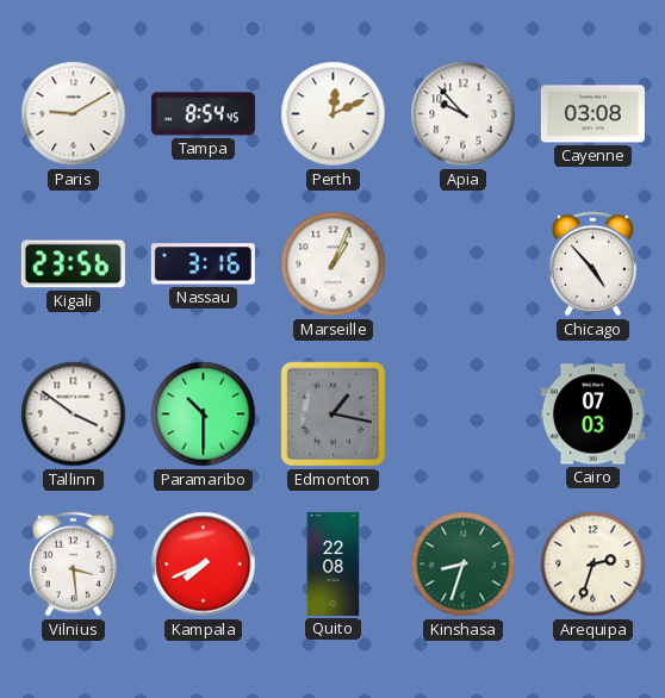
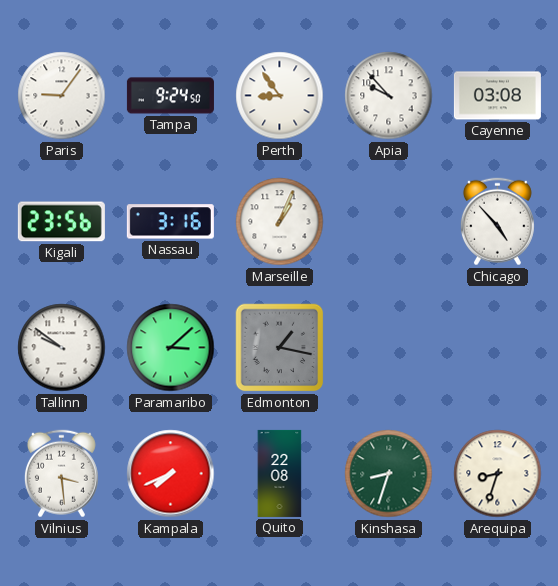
Paris: 9:10 -> 9:06
Tampa: 8:54 -> 9:24
Perth: 12:11 -> 8:54
Tallinn: 3:51 -> 9:51
Paramaribo: 10:30 -> 3:08
Cairo: 07:03 -> none
Arequipa: 2:33 -> 8:33
